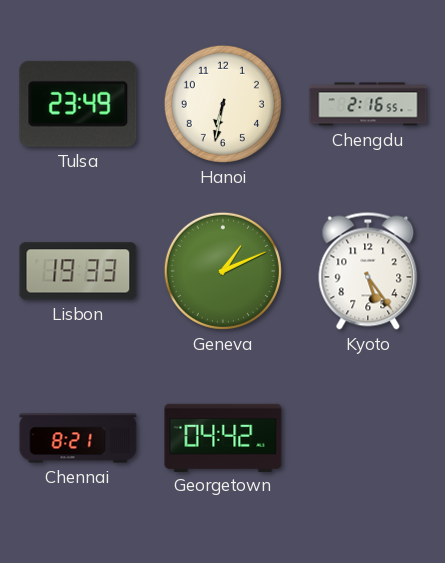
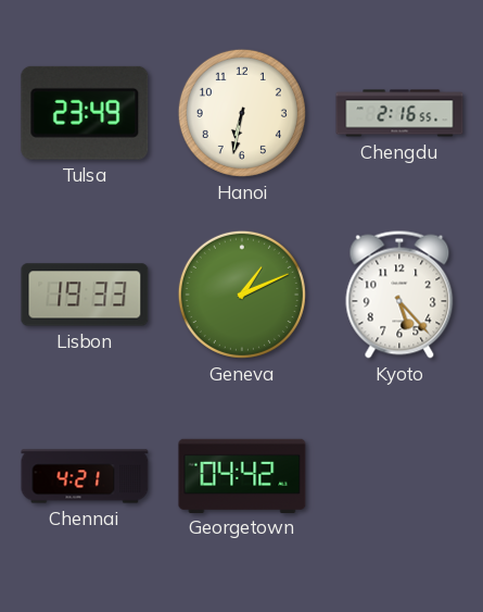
Kyoto: 5:24 -> 5:23
Chennai: 8:21 -> 4:21
